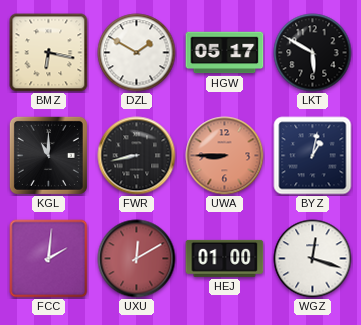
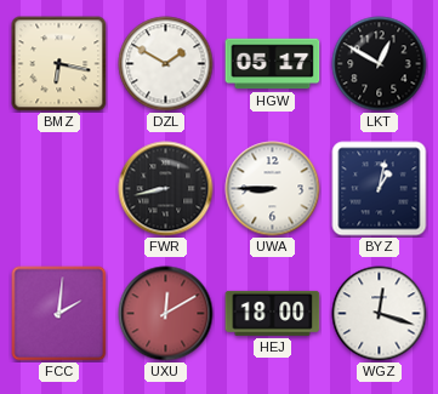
LKT: 5:50 -> 12:50
KGL: 11:00 -> none
UWA dial: salmon -> white
HEJ: 01:00 -> 18:00
